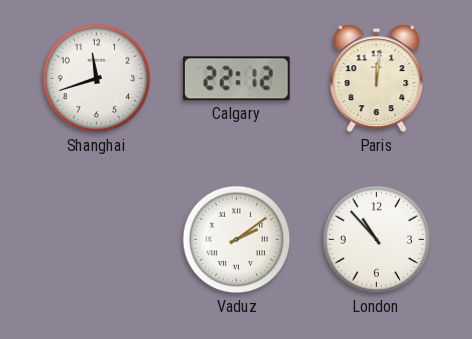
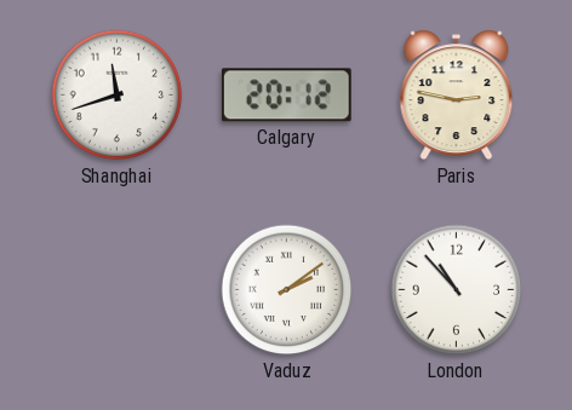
Calgary: 22:12 -> 20:12
Paris: 12:01 -> 2:47
